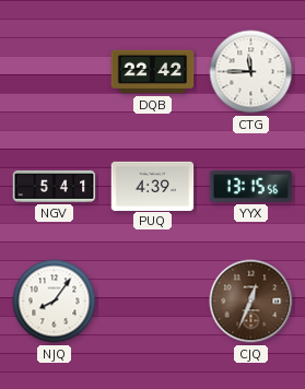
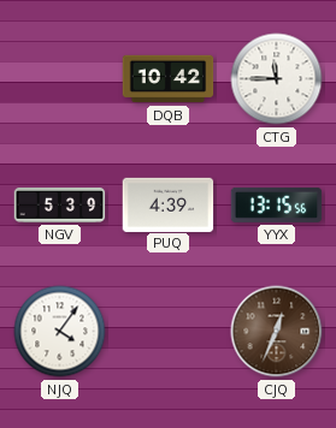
DQB: 22:42 -> 10:42
NGV: 5:41 -> 5:39
NJQ: 8:06 -> 4:06
